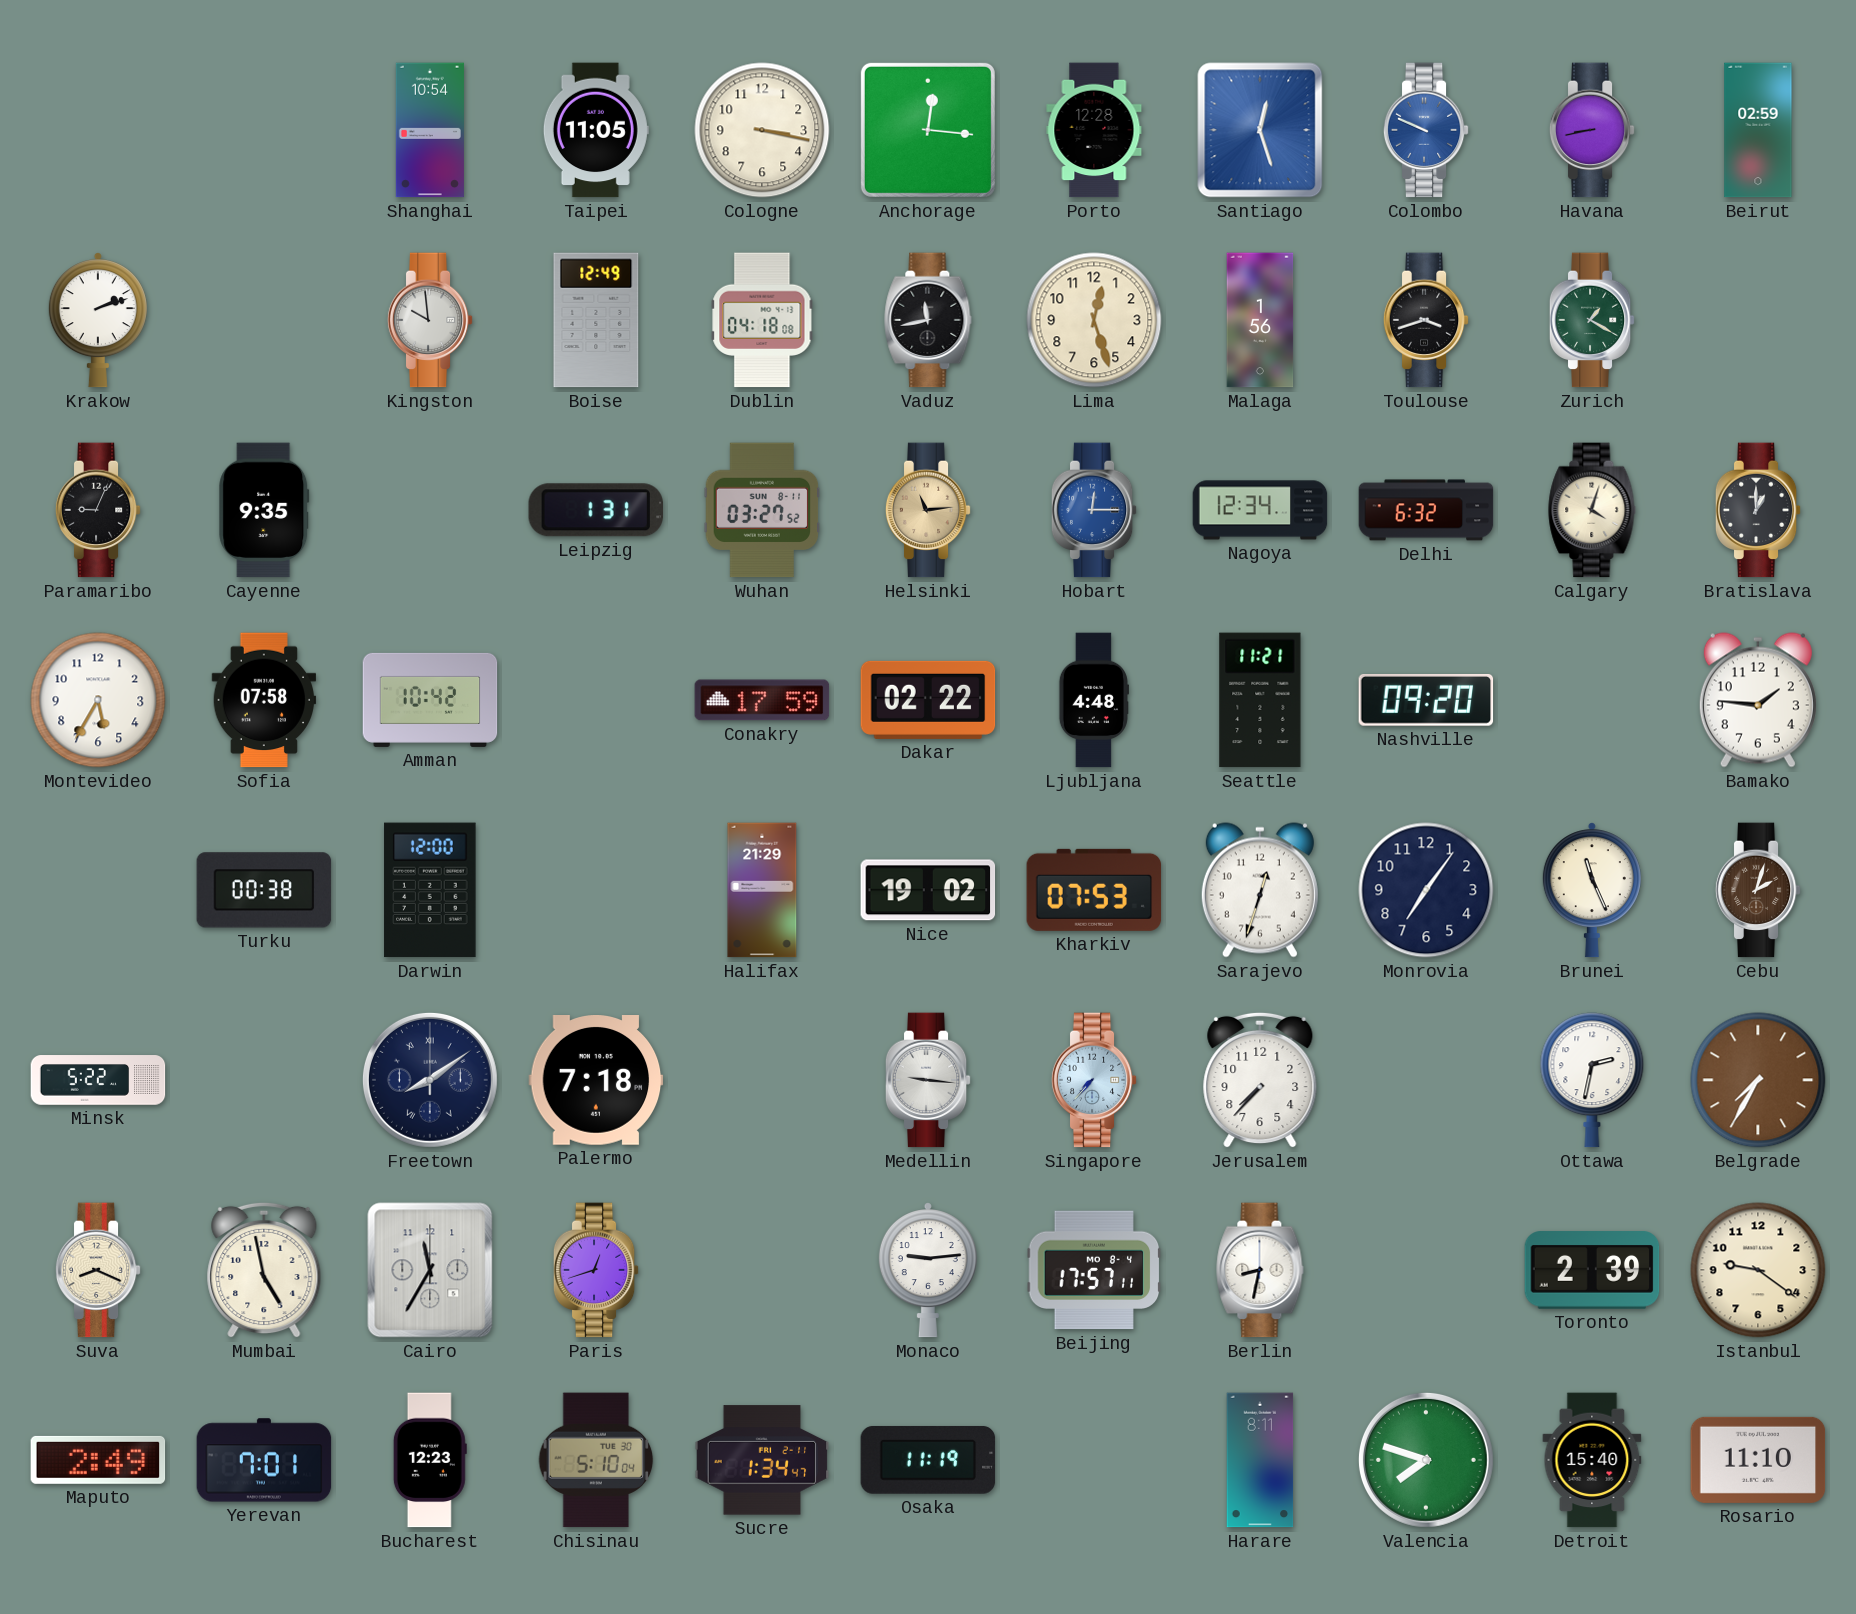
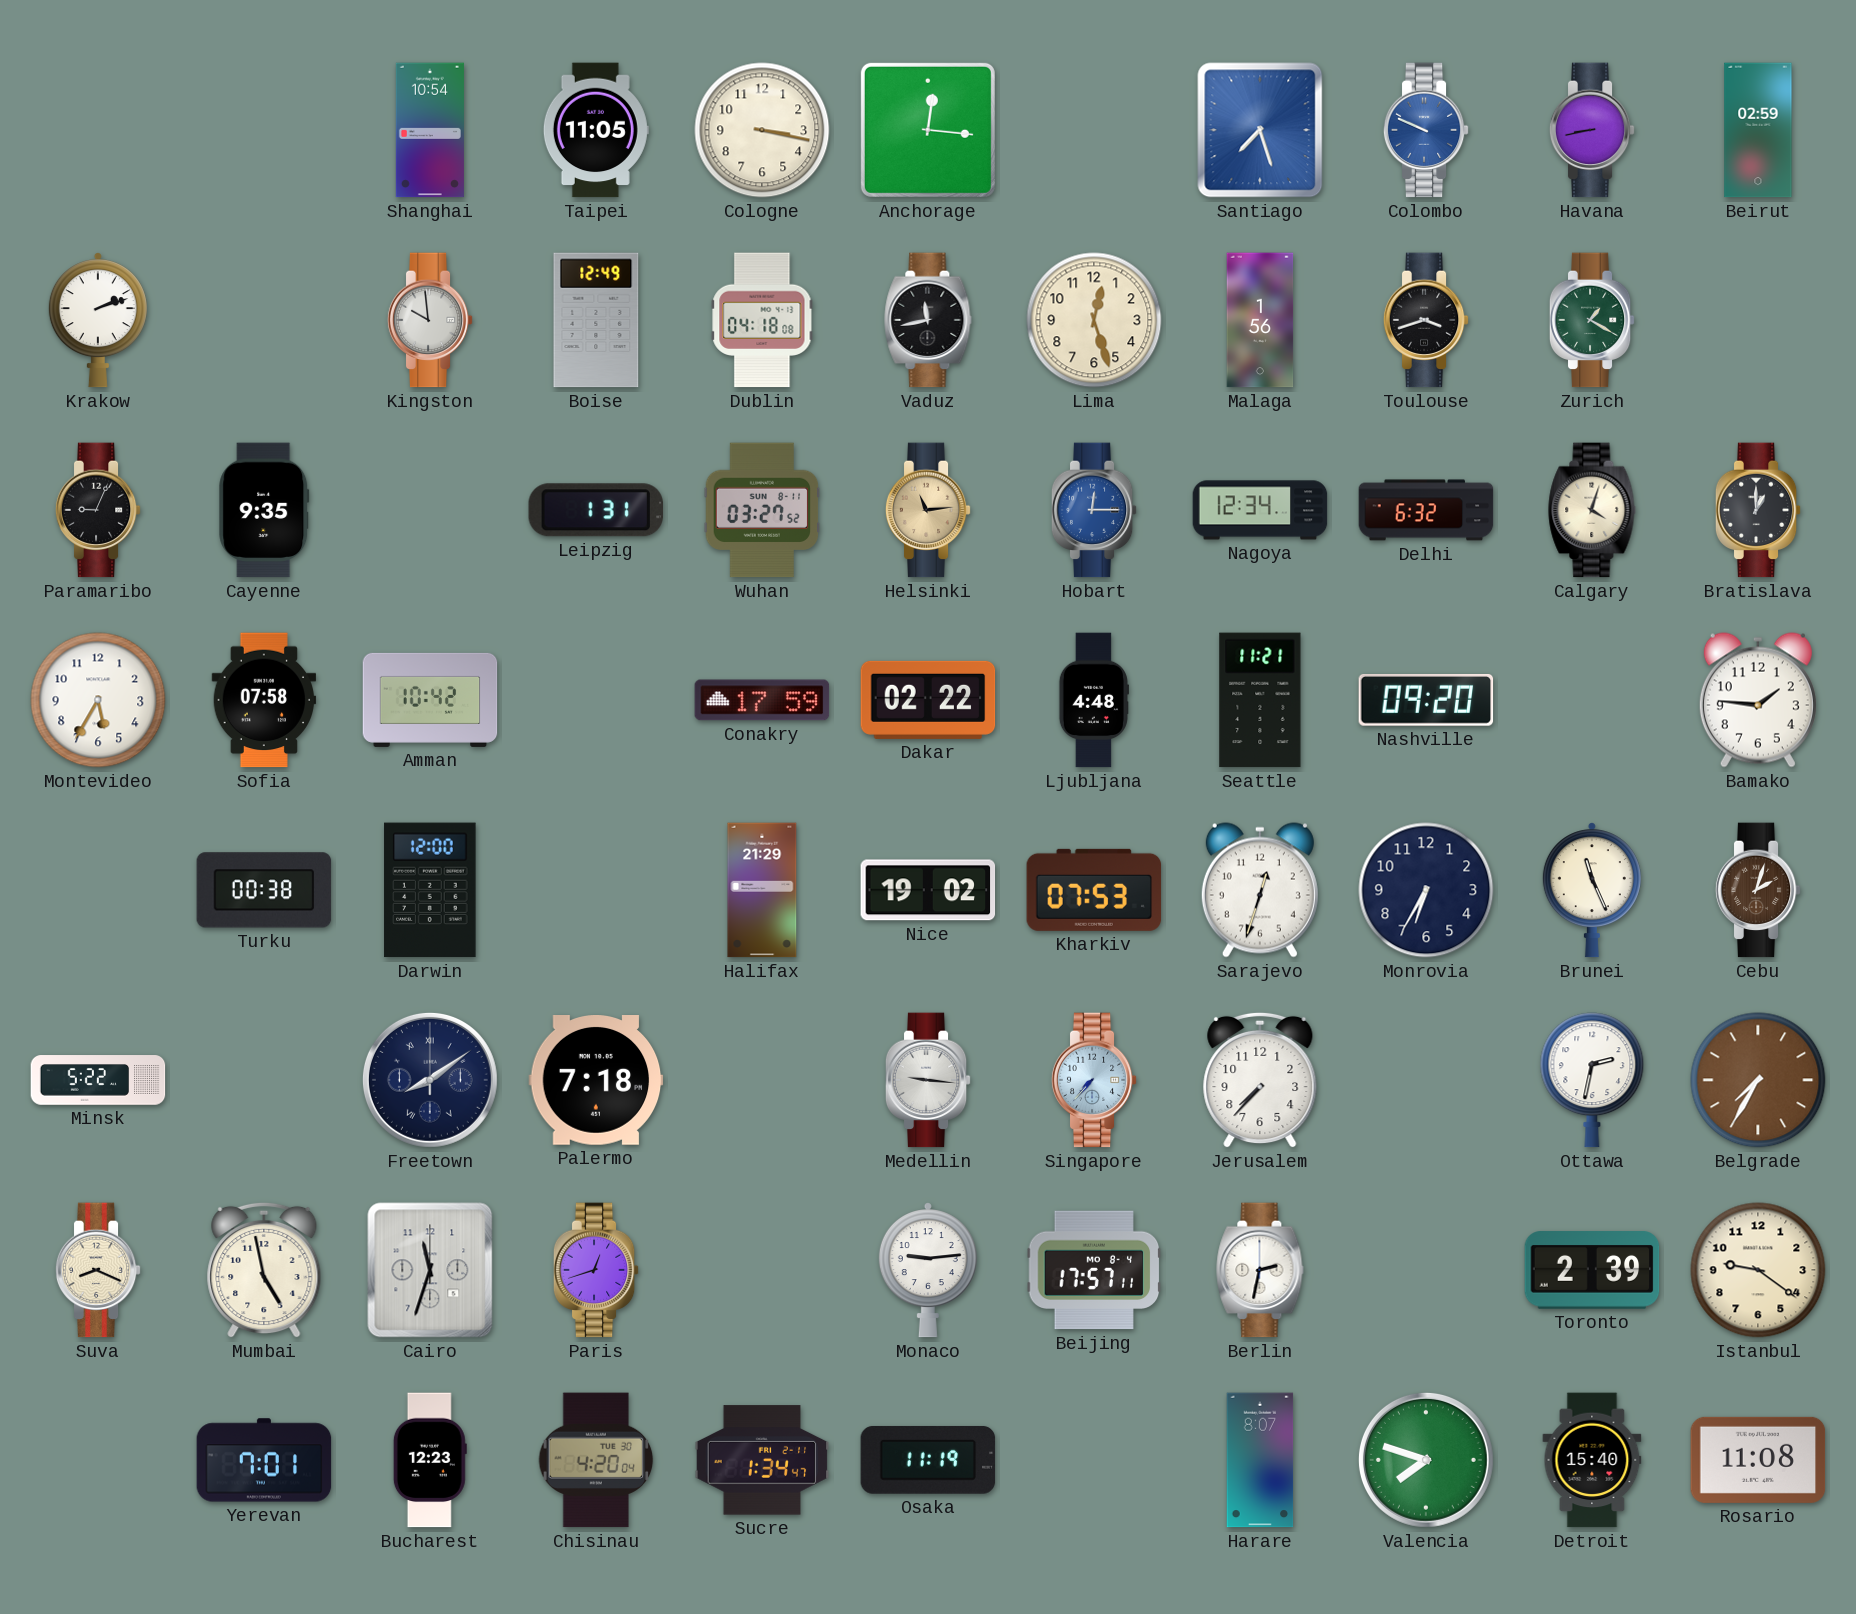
Porto: 12:28 -> none
Santiago: 12:27 -> 7:27
Monrovia: 7:06 -> 6:35
Cairo: 11:35 -> 11:33
Berlin: 8:32 -> 2:32
Maputo: 2:49 -> none
Chisinau: 5:10 -> 4:20
Harare: 8:11 -> 8:07
Rosario: 11:10 -> 11:08
